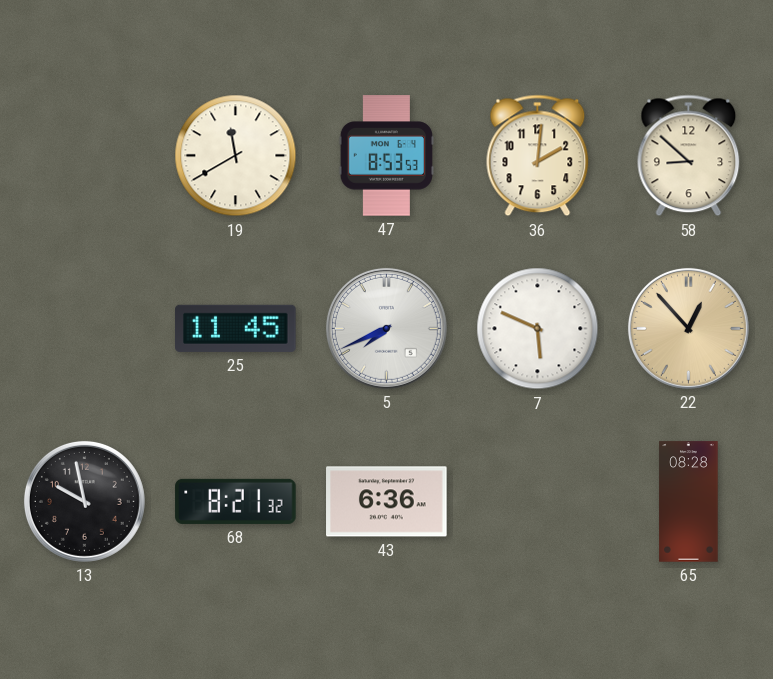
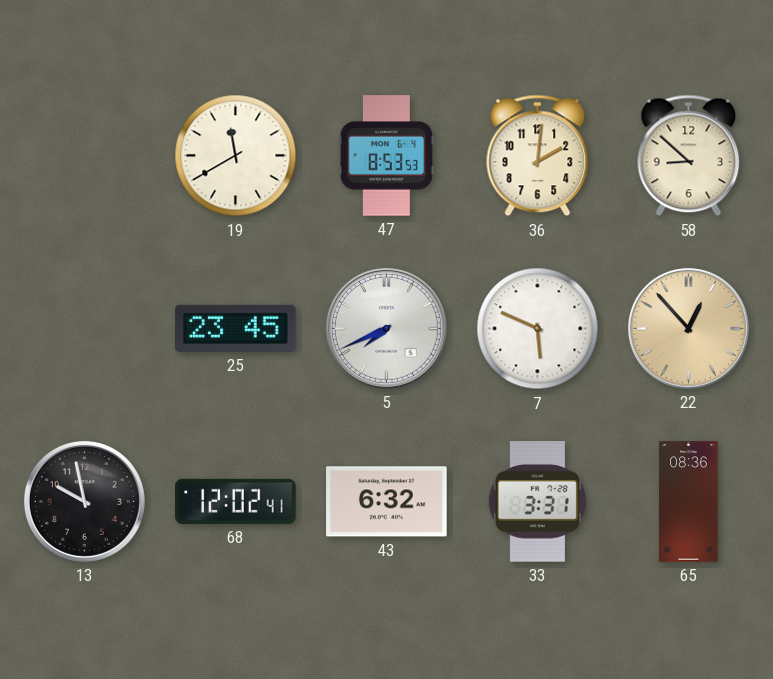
25: 11:45 -> 23:45
68: 8:21 -> 12:02
43: 6:36 -> 6:32
33: none -> 3:31
65: 08:28 -> 08:36
